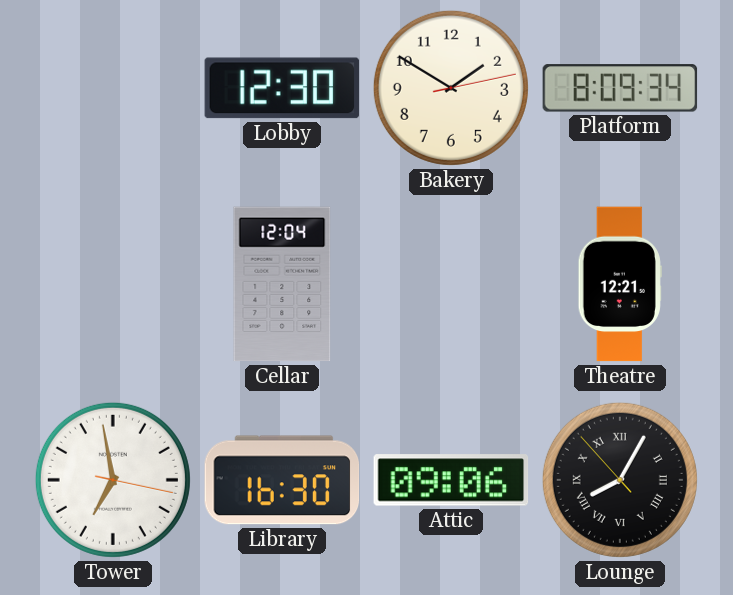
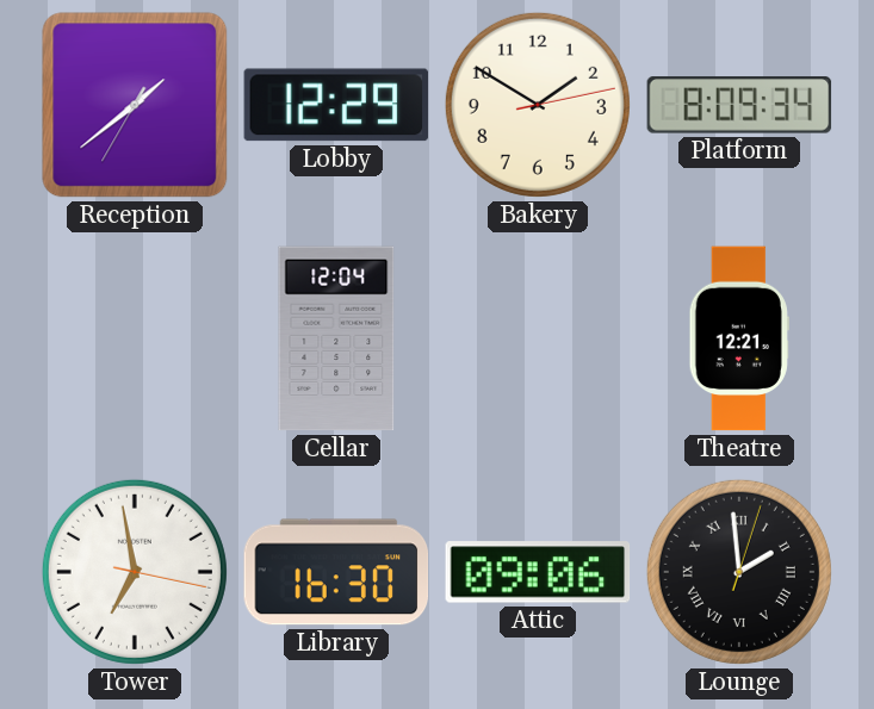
Reception: none -> 1:38
Lobby: 12:30 -> 12:29
Lounge: 8:04 -> 1:59
